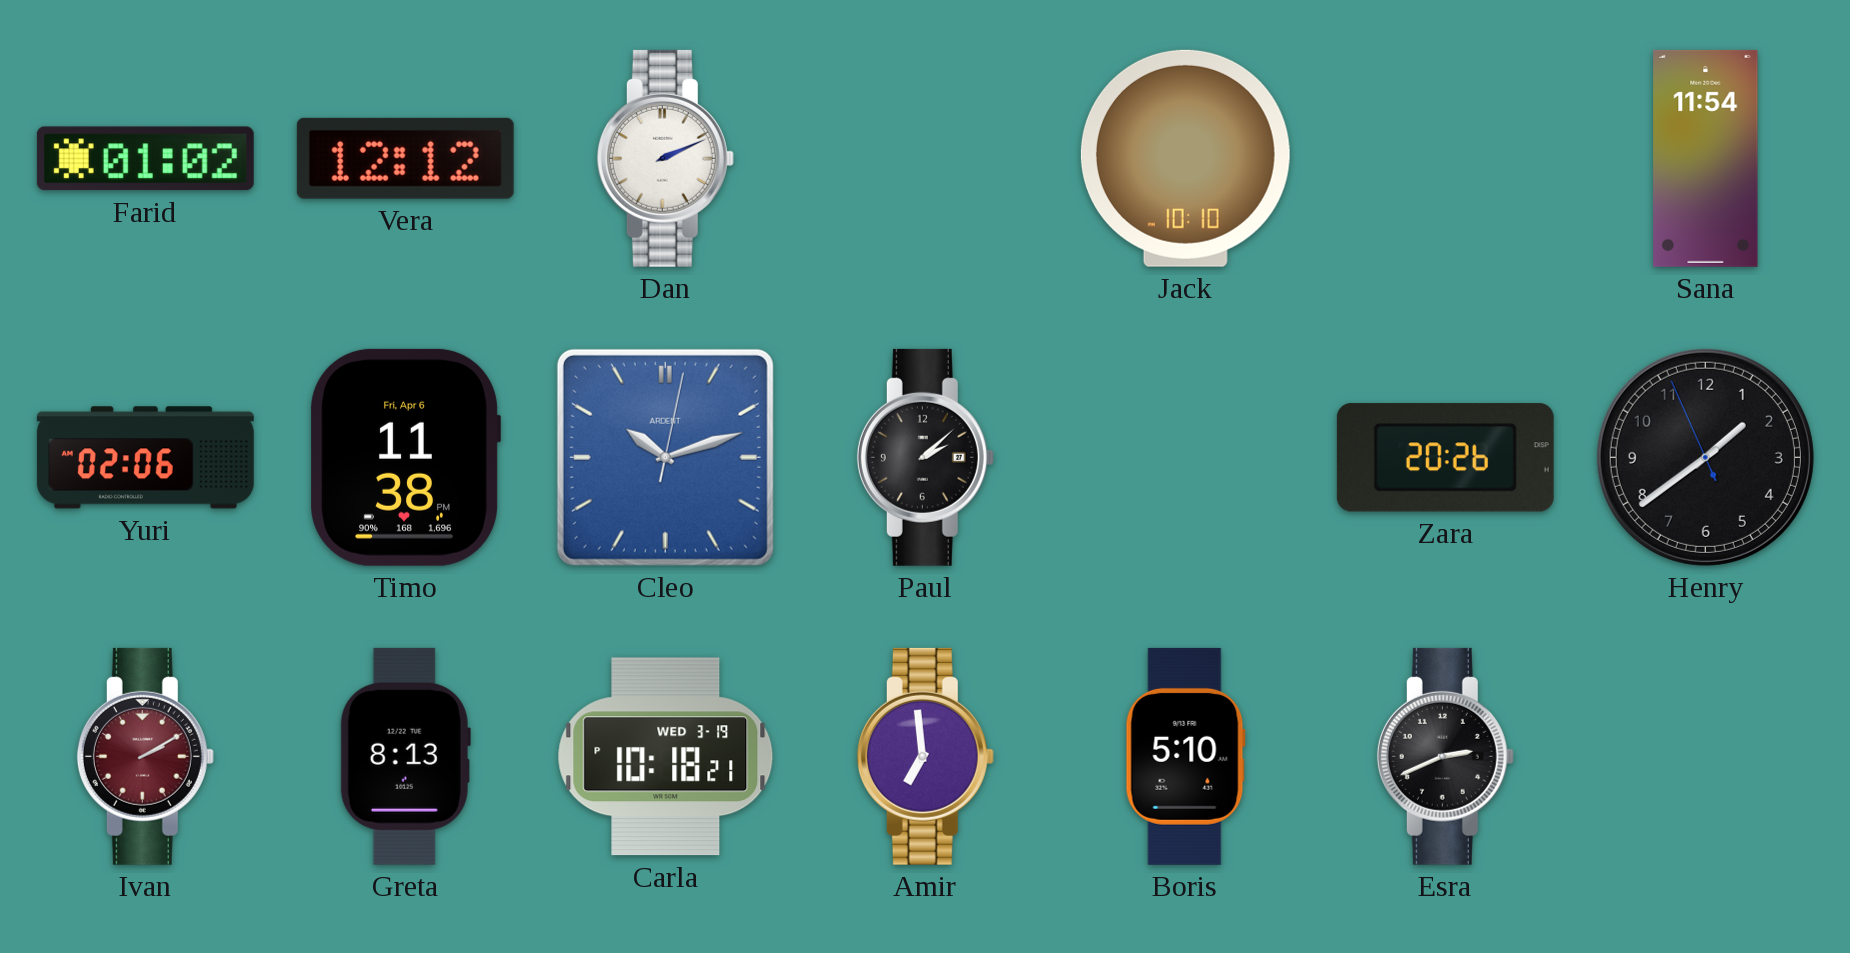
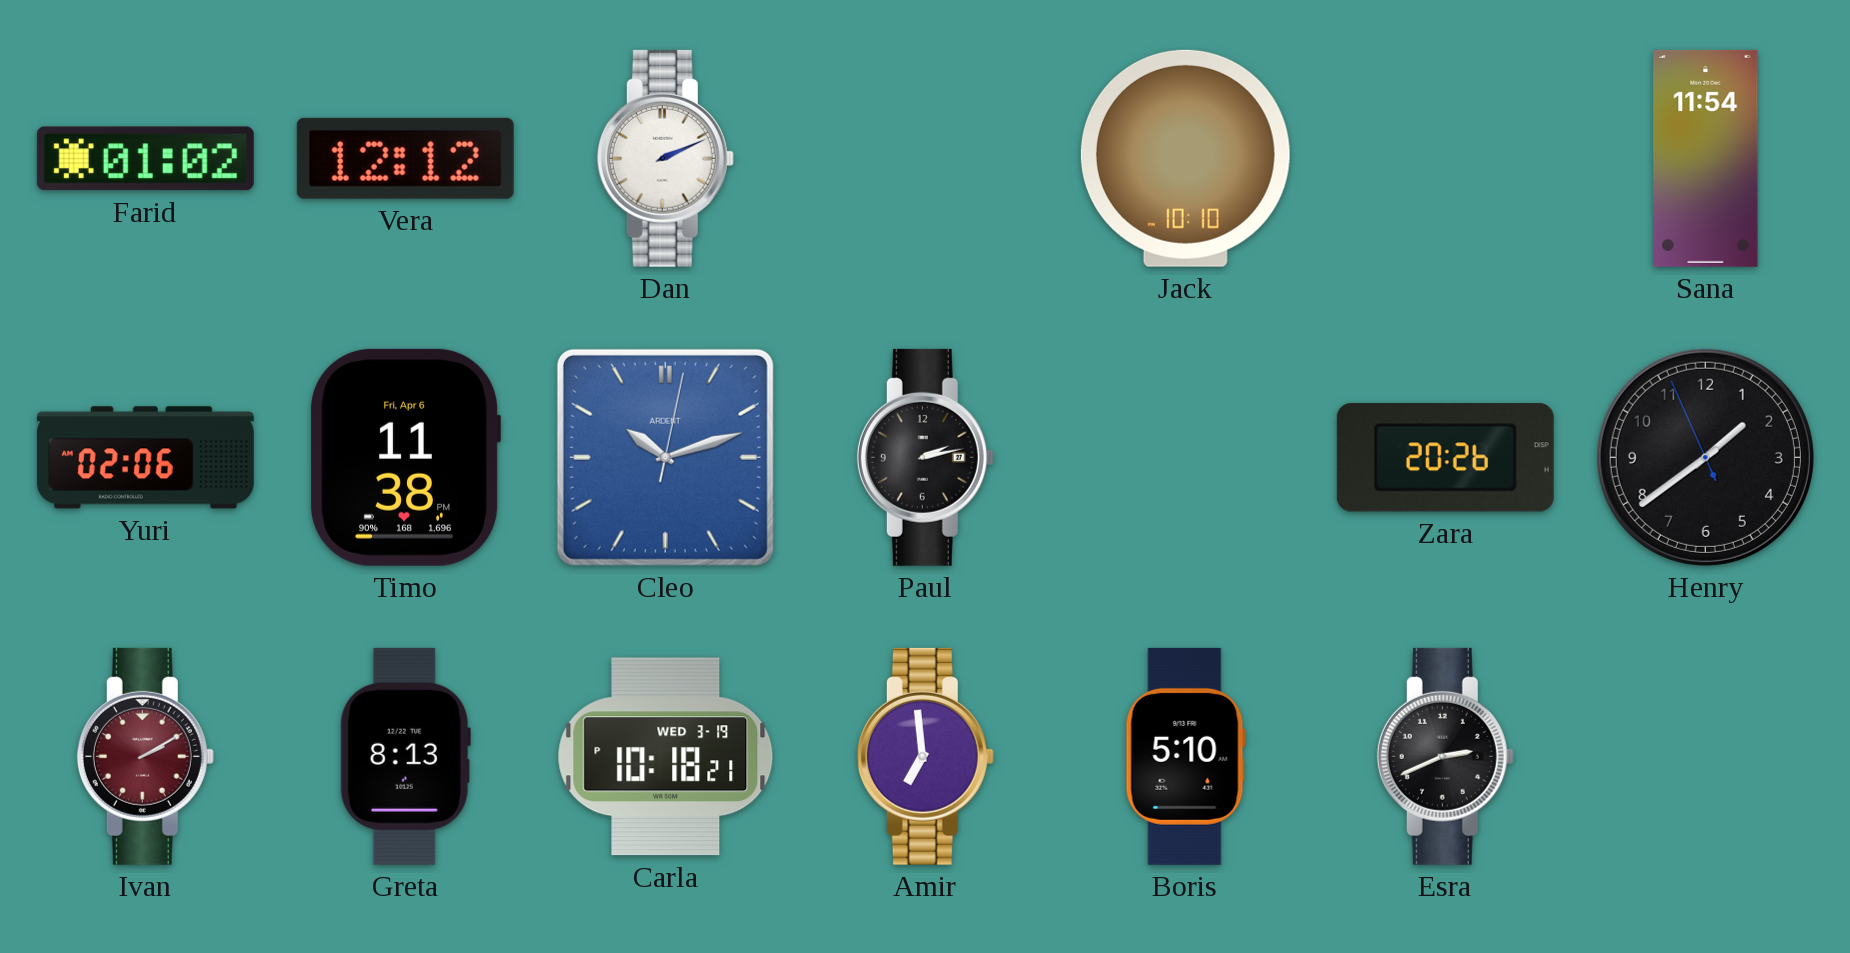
Paul: 2:08 -> 2:13
